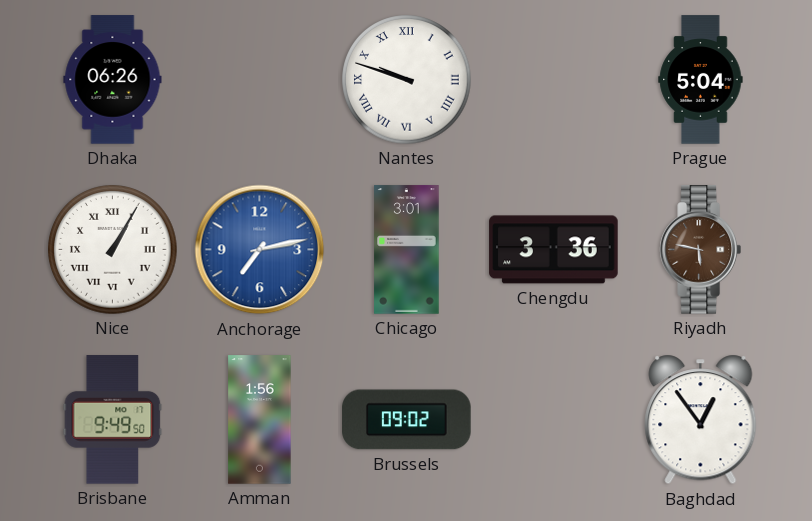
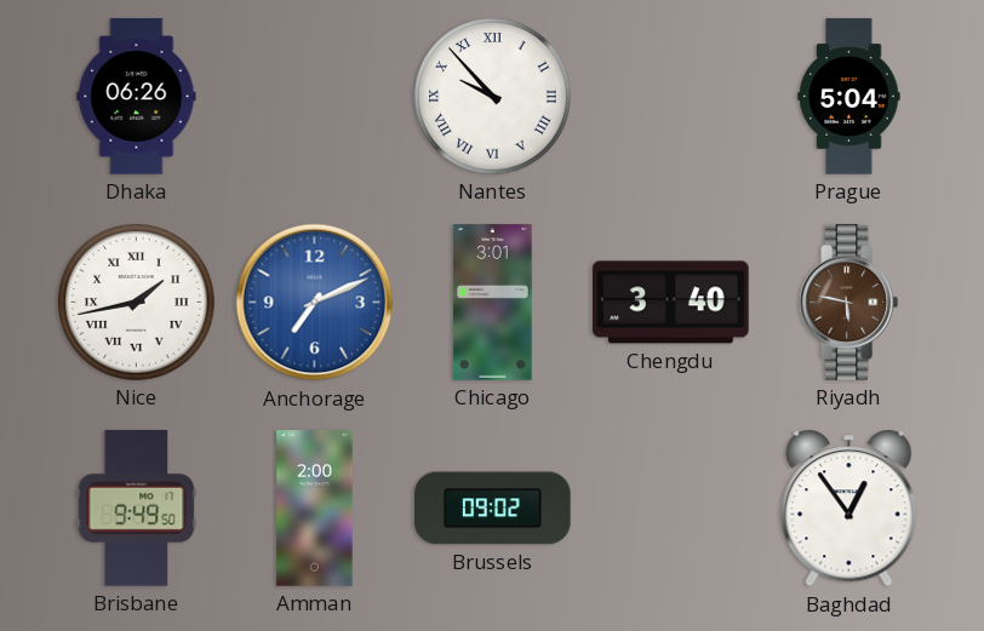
Nantes: 9:48 -> 9:53
Nice: 1:05 -> 1:43
Anchorage: 7:13 -> 7:11
Chengdu: 3:36 -> 3:40
Amman: 1:56 -> 2:00
